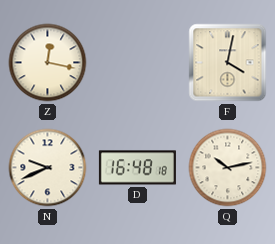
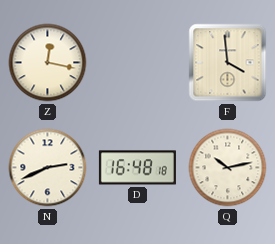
F: 4:02 -> 3:59
N: 9:41 -> 2:41
